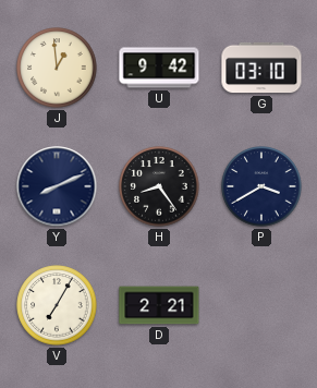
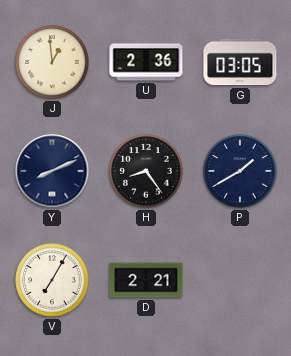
U: 9:42 -> 2:36
G: 03:10 -> 03:05
P: 3:40 -> 1:40
